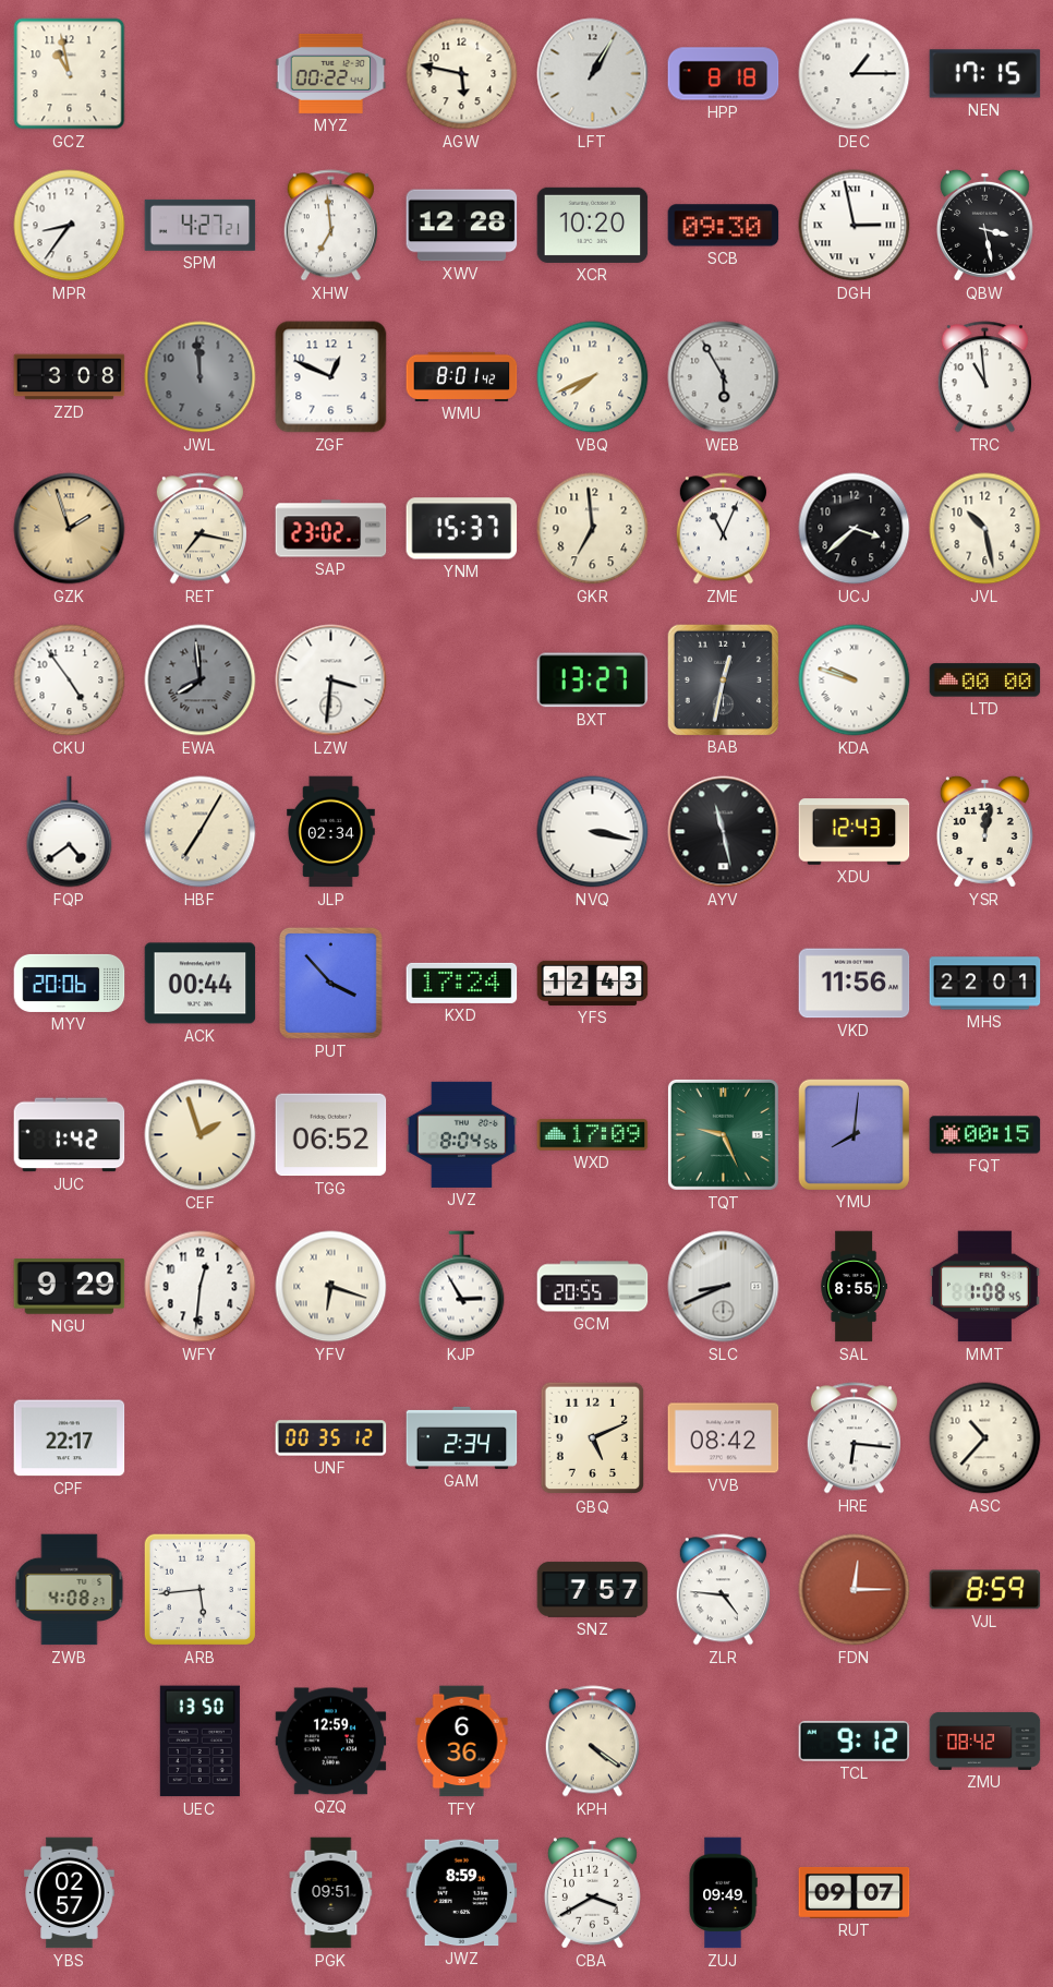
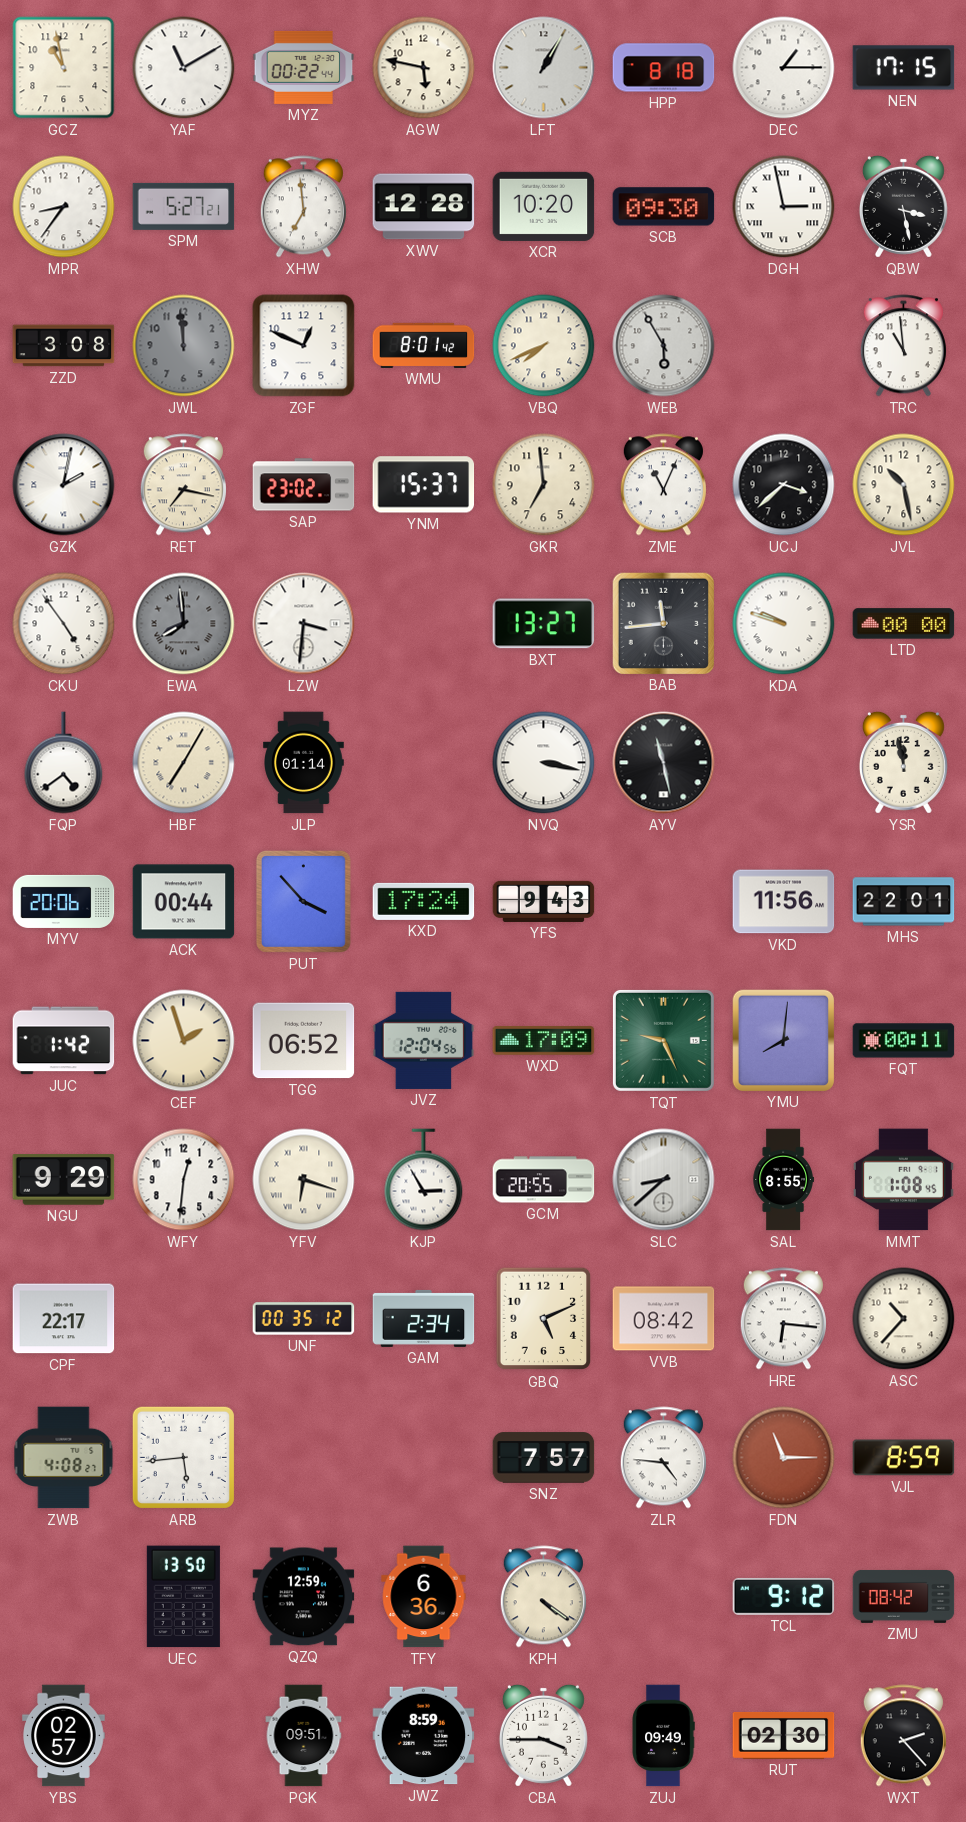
YAF: none -> 11:10
SPM: 4:27 -> 5:27
GZK: 1:57 -> 2:02
GZK dial: champagne -> white
BAB: 12:32 -> 11:44
JLP: 02:34 -> 01:14
XDU: 12:43 -> none
YSR: 12:02 -> 11:58
YFS: 12:43 -> 9:43
JVZ: 8:04 -> 12:04
FQT: 00:15 -> 00:11
SLC: 8:41 -> 8:38
FDN: 12:15 -> 11:15
CBA: 3:40 -> 3:45
RUT: 09:07 -> 02:30
WXT: none -> 2:23
